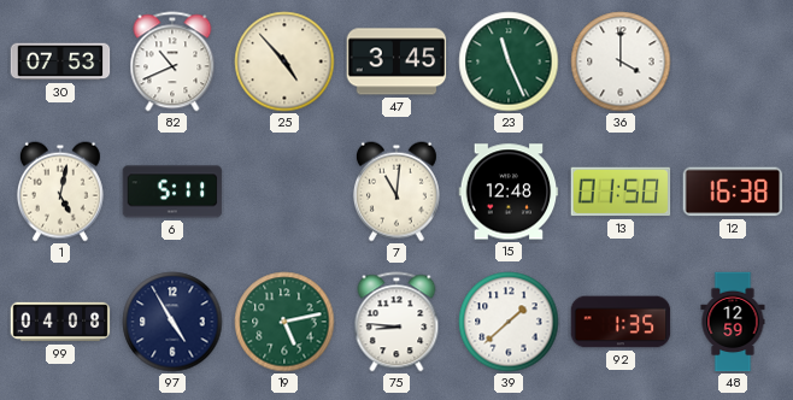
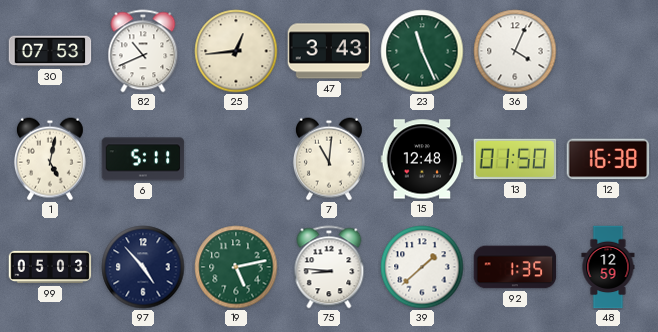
25: 4:53 -> 12:44
47: 3:45 -> 3:43
36: 4:00 -> 4:04
99: 04:08 -> 05:03
97: 4:55 -> 4:53
